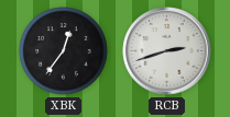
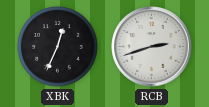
XBK: 12:36 -> 12:34
